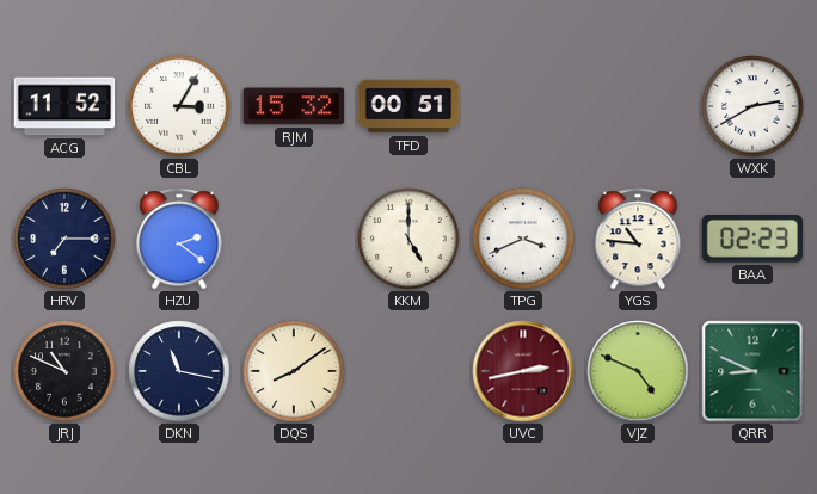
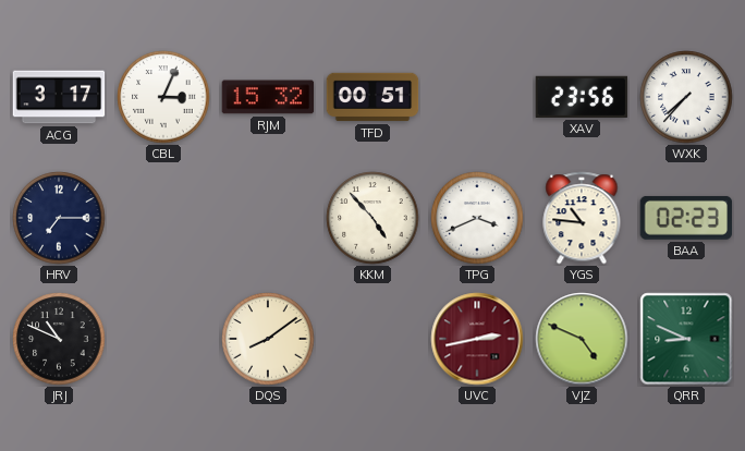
ACG: 11:52 -> 3:17
CBL: 3:05 -> 3:04
XAV: none -> 23:56
WXK: 2:40 -> 7:37
HZU: 2:21 -> none
KKM: 5:00 -> 4:53
DKN: 11:17 -> none
